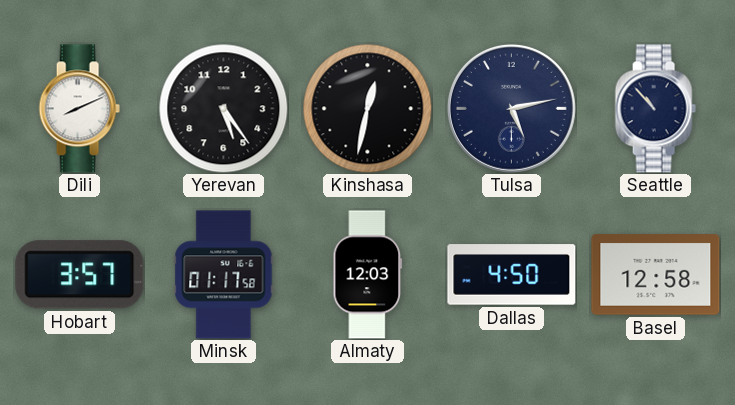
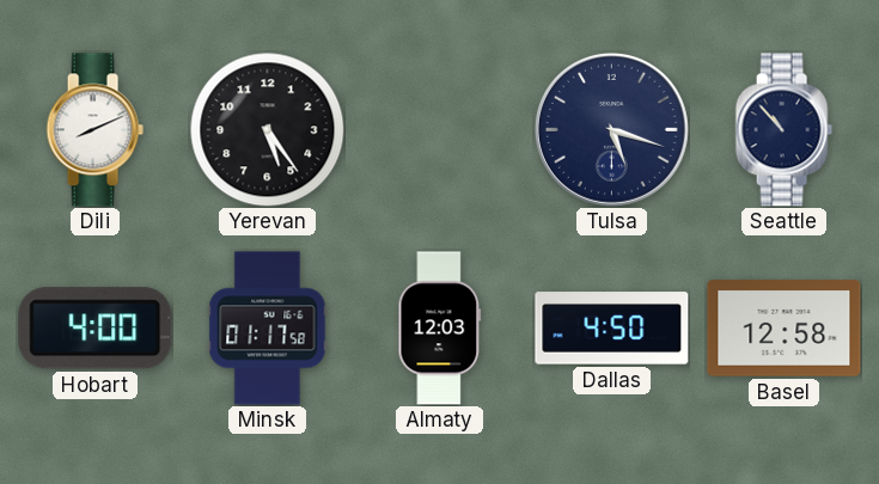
Kinshasa: 12:32 -> none
Tulsa: 5:13 -> 5:18
Hobart: 3:57 -> 4:00
